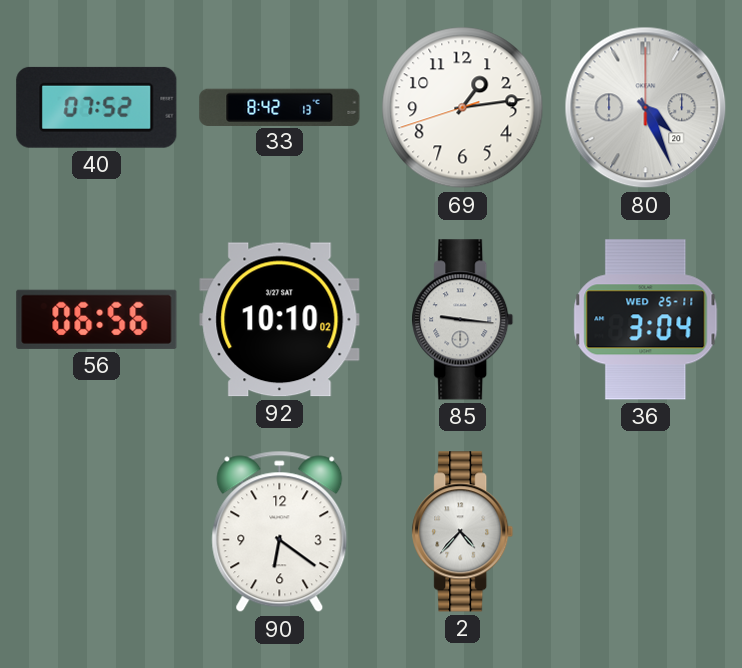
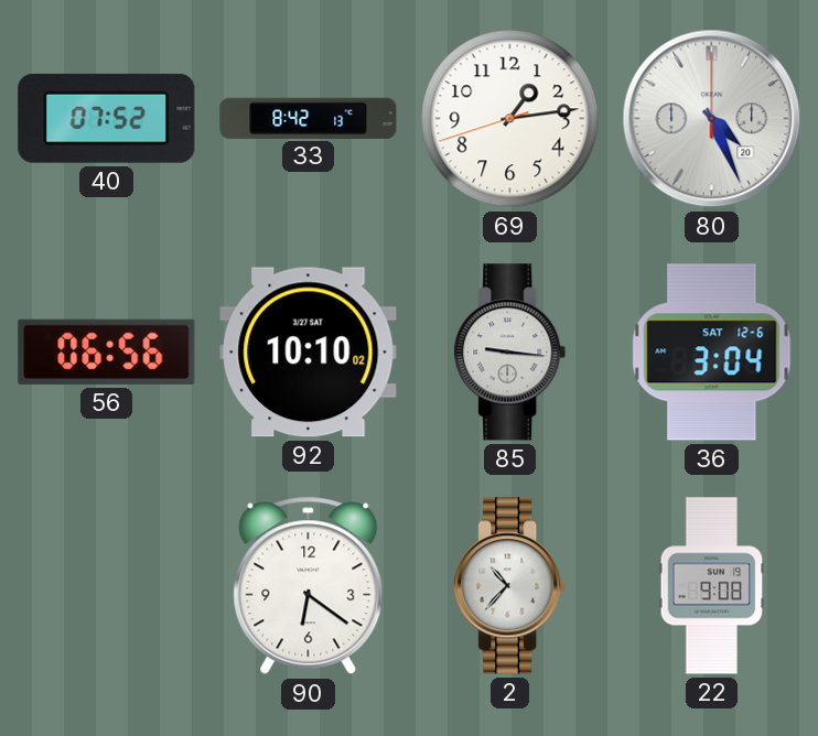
36 date: WED 25-11 -> SAT 12-6
2: 4:37 -> 10:37
22: none -> 9:08
